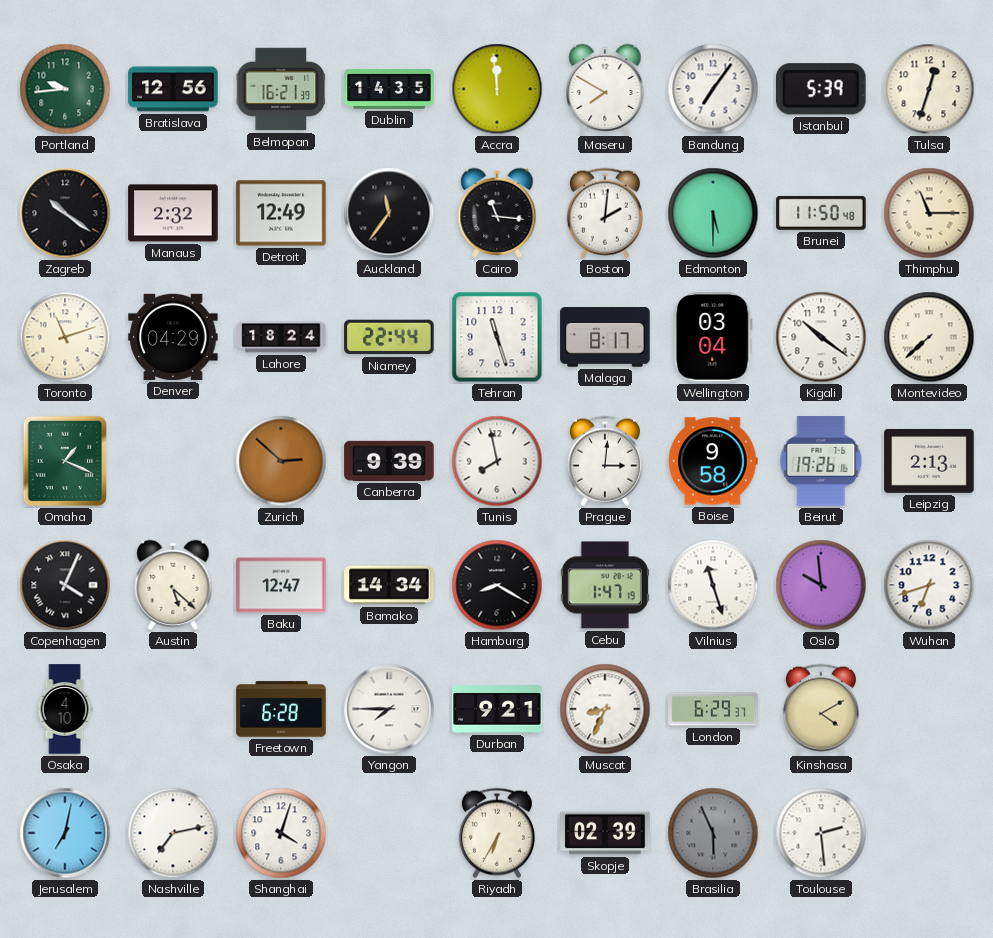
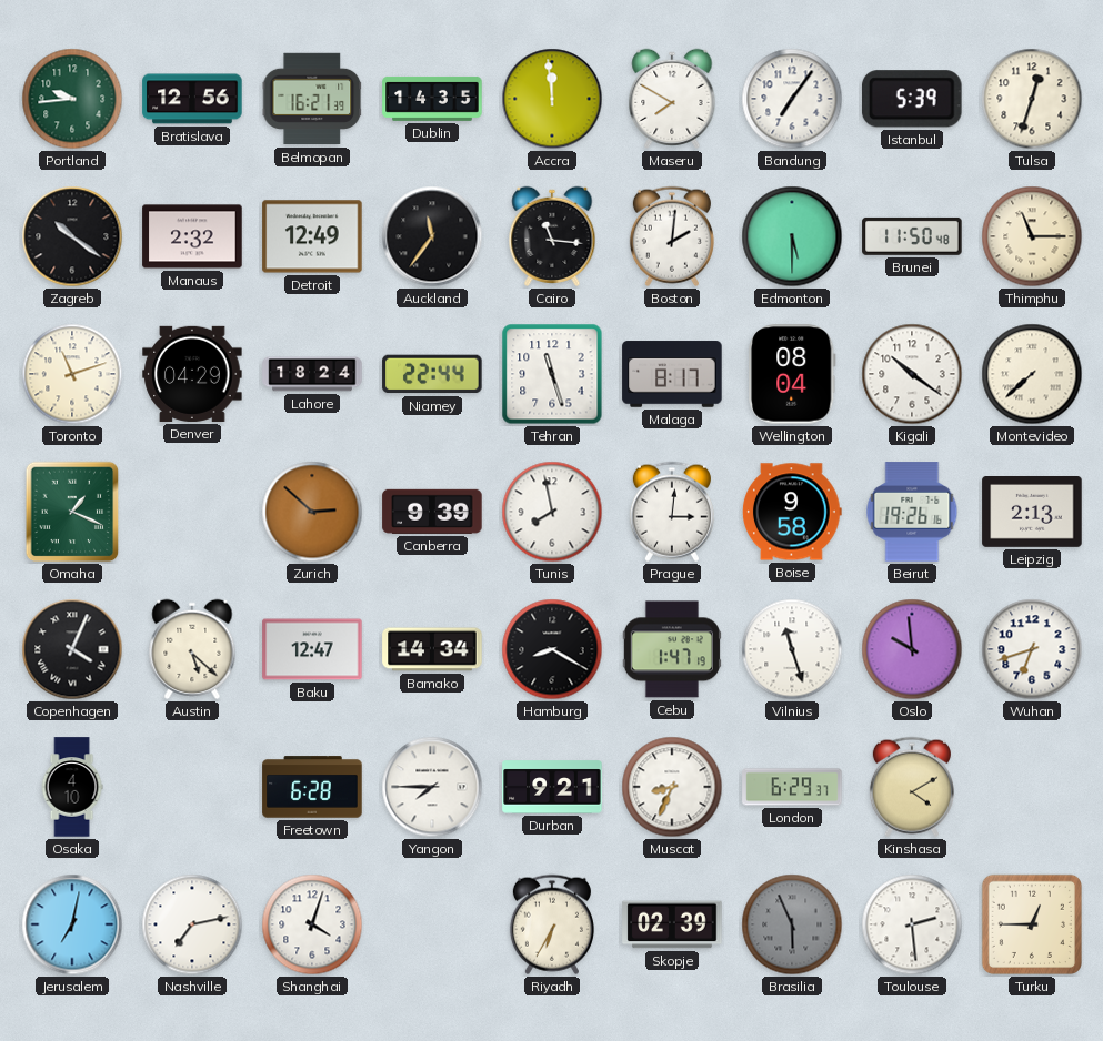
Wellington: 03:04 -> 08:04
Turku: none -> 12:45
